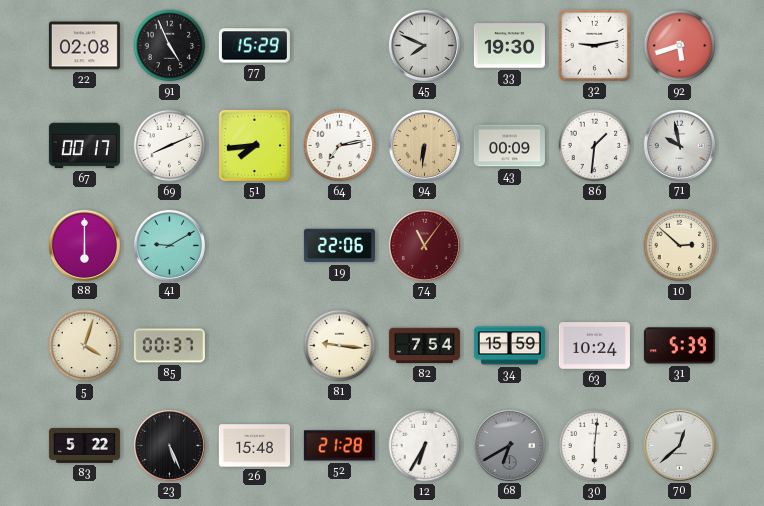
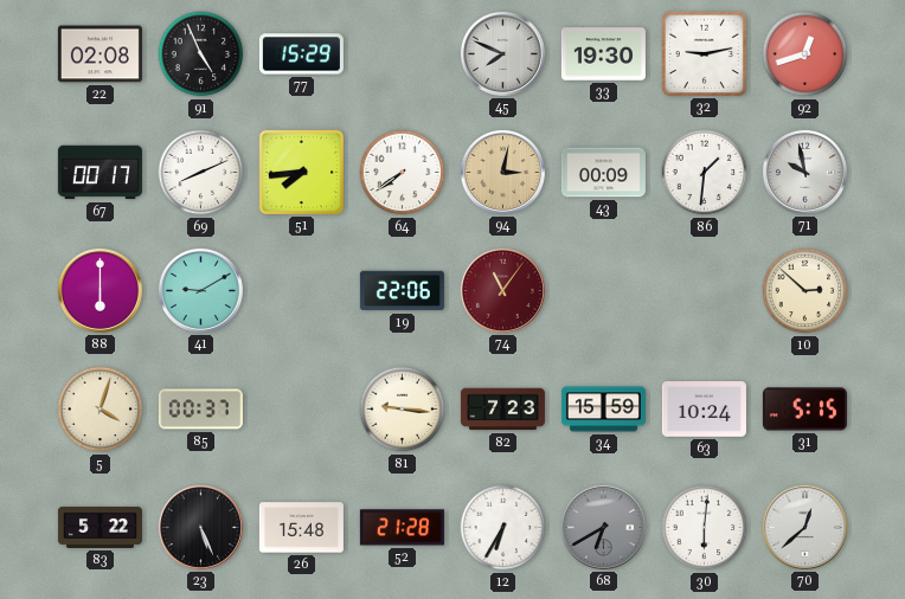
92: 5:42 -> 12:42
64: 7:13 -> 7:39
94: 6:31 -> 3:02
82: 7:54 -> 7:23
31: 5:39 -> 5:15
